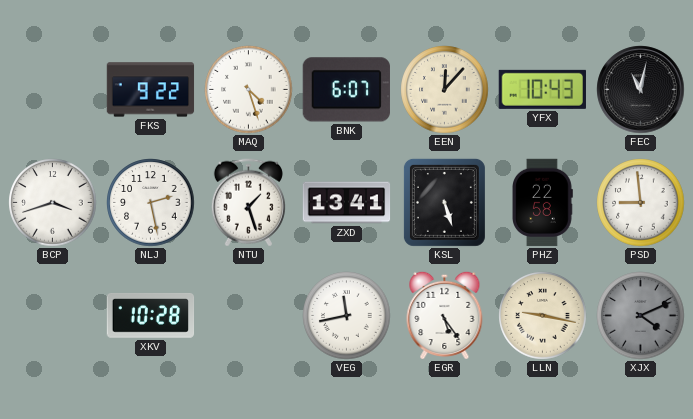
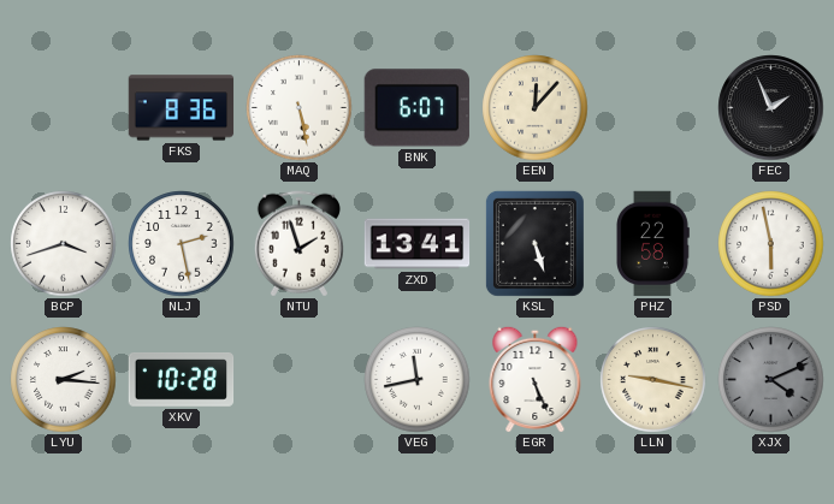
FKS: 9:22 -> 8:36
MAQ: 4:27 -> 5:28
YFX: 10:43 -> none
FEC: 11:02 -> 1:56
NTU: 1:27 -> 1:57
PSD: 8:59 -> 5:58
LYU: none -> 2:16
EGR: 5:24 -> 5:26
